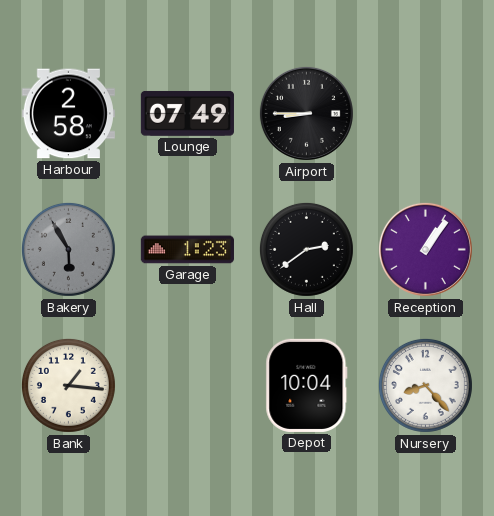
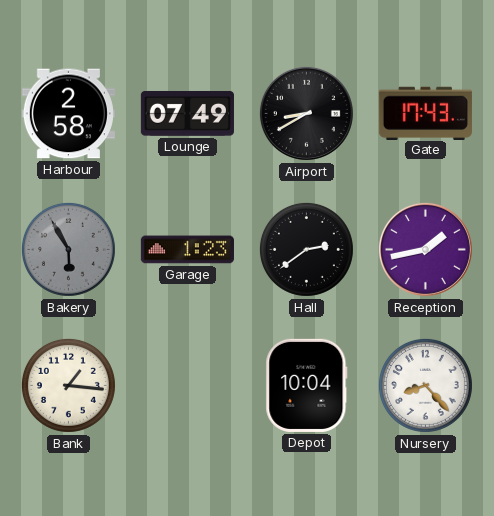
Airport: 8:45 -> 8:40
Gate: none -> 17:43
Reception: 1:06 -> 1:43
